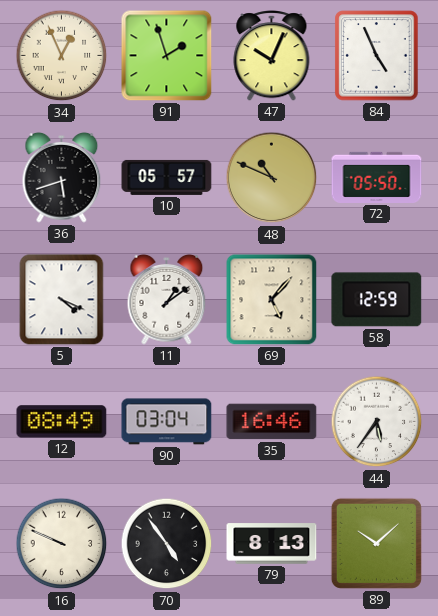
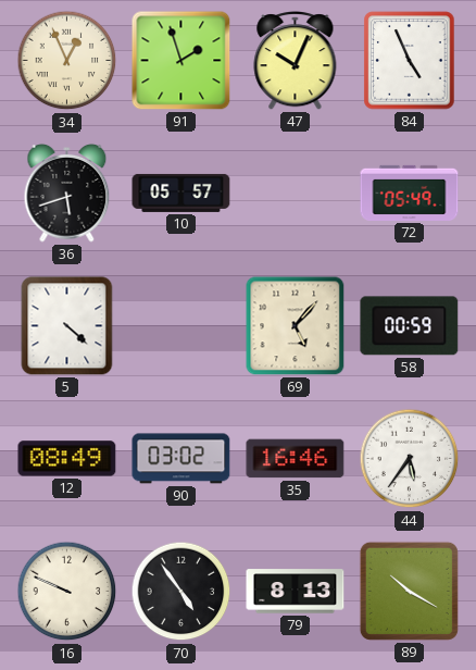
48: 10:49 -> none
72: 05:50 -> 05:49
5: 4:19 -> 4:22
11: 1:09 -> none
58: 12:59 -> 00:59
90: 03:04 -> 03:02
89: 10:08 -> 10:20
